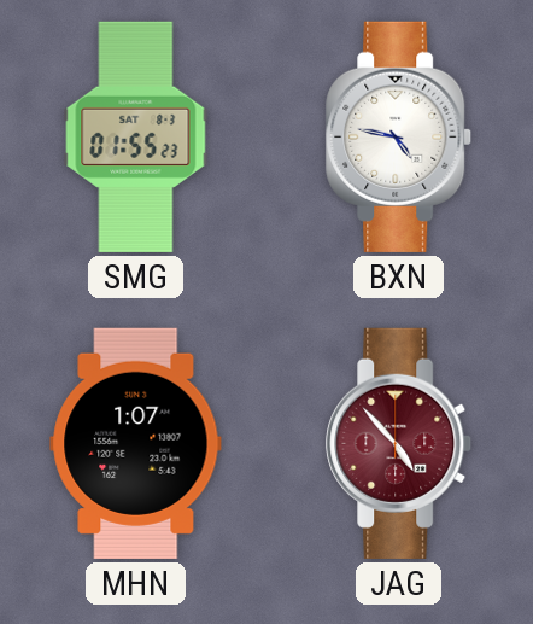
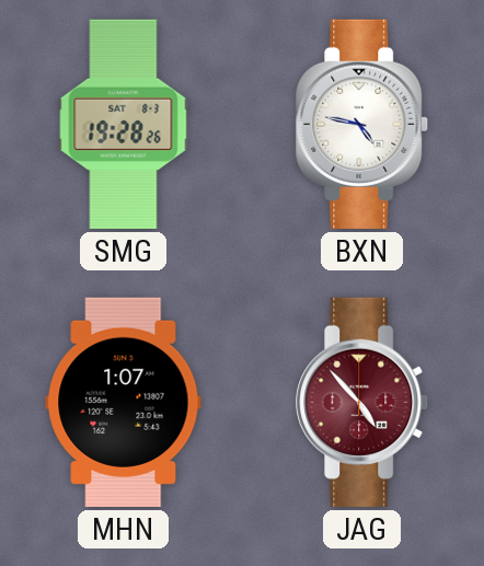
SMG: 01:55 -> 19:28
